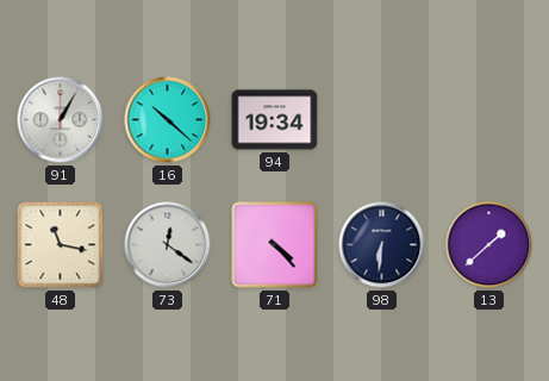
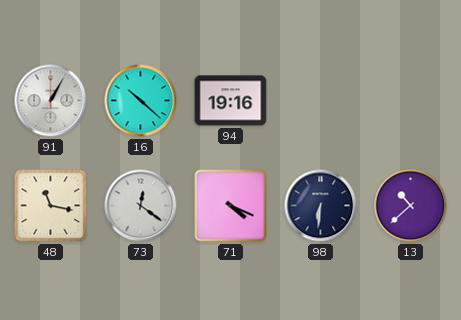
94: 19:34 -> 19:16
71: 4:23 -> 4:19
13: 1:38 -> 10:38
